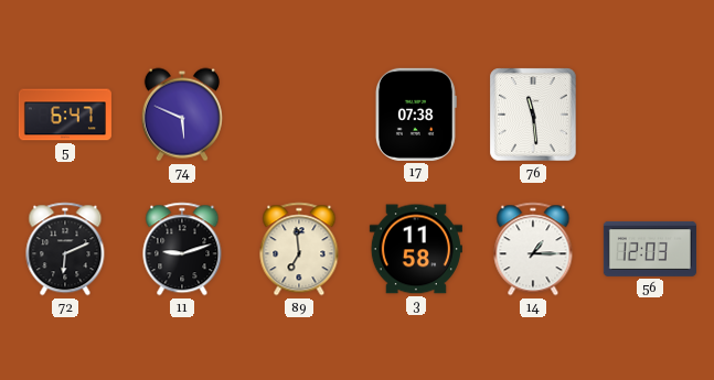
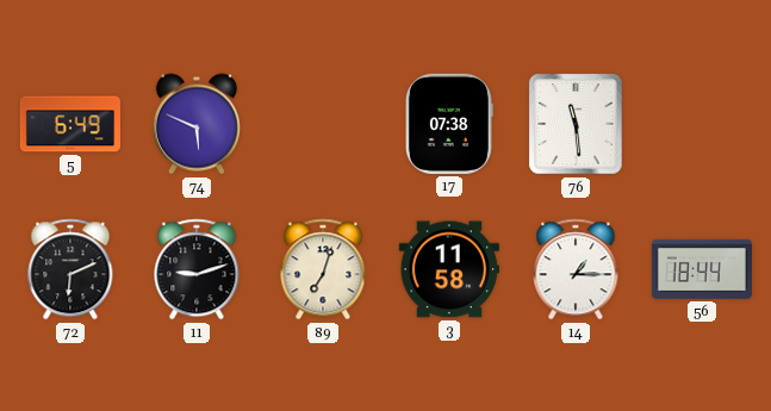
5: 6:47 -> 6:49
89: 6:59 -> 7:03
56: 12:03 -> 18:44
